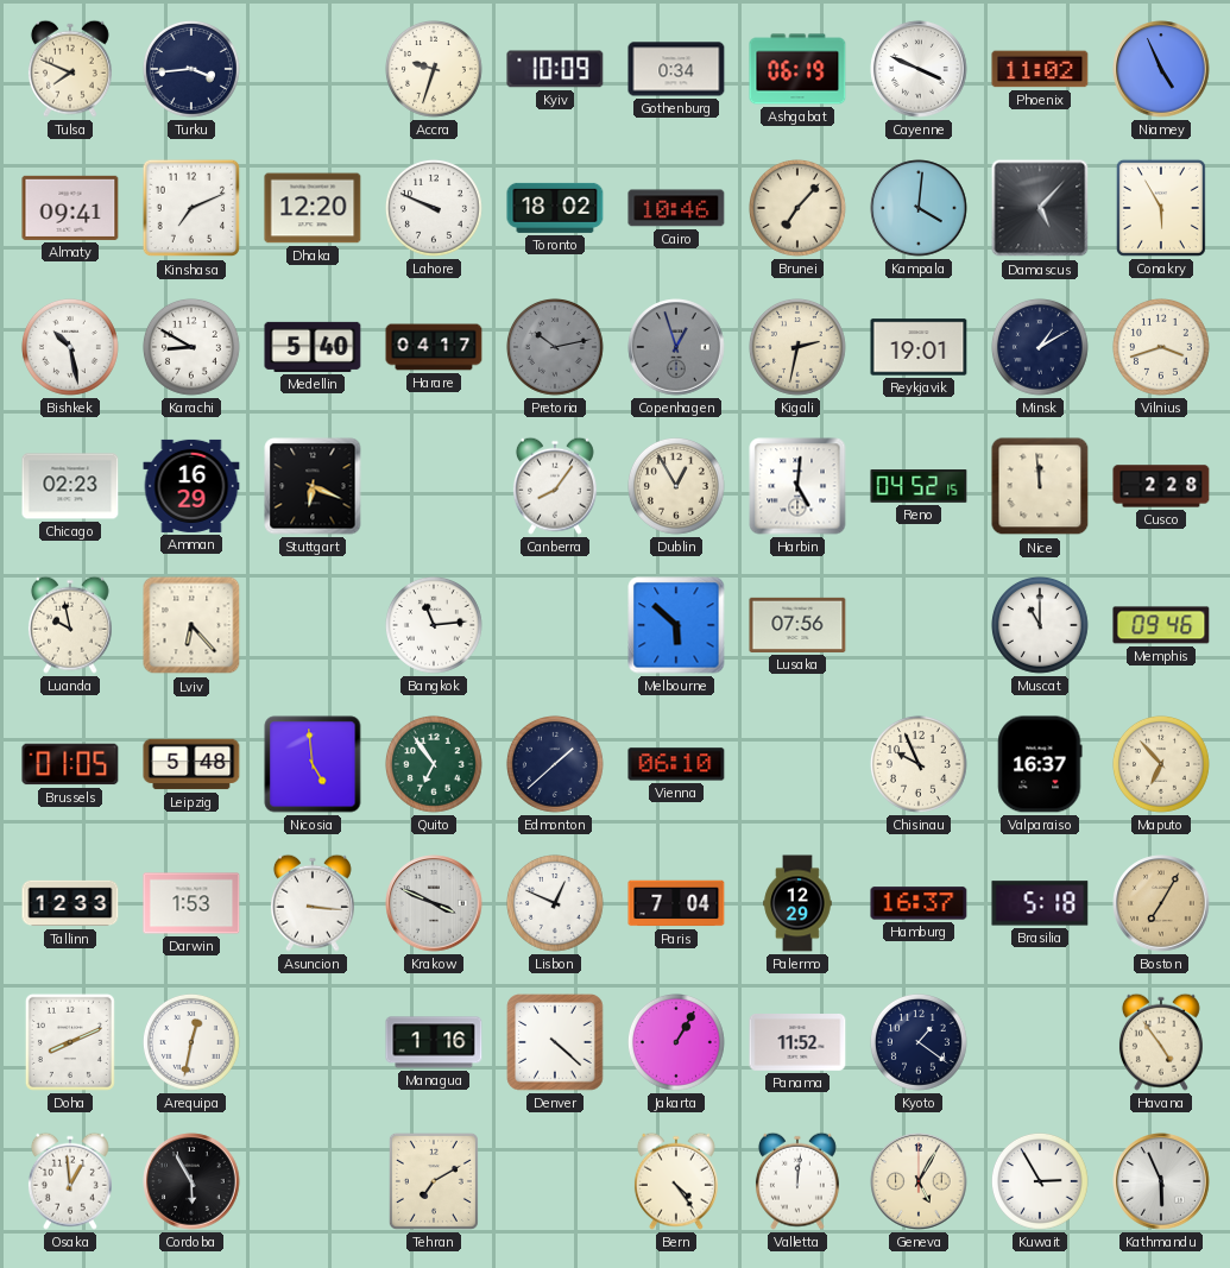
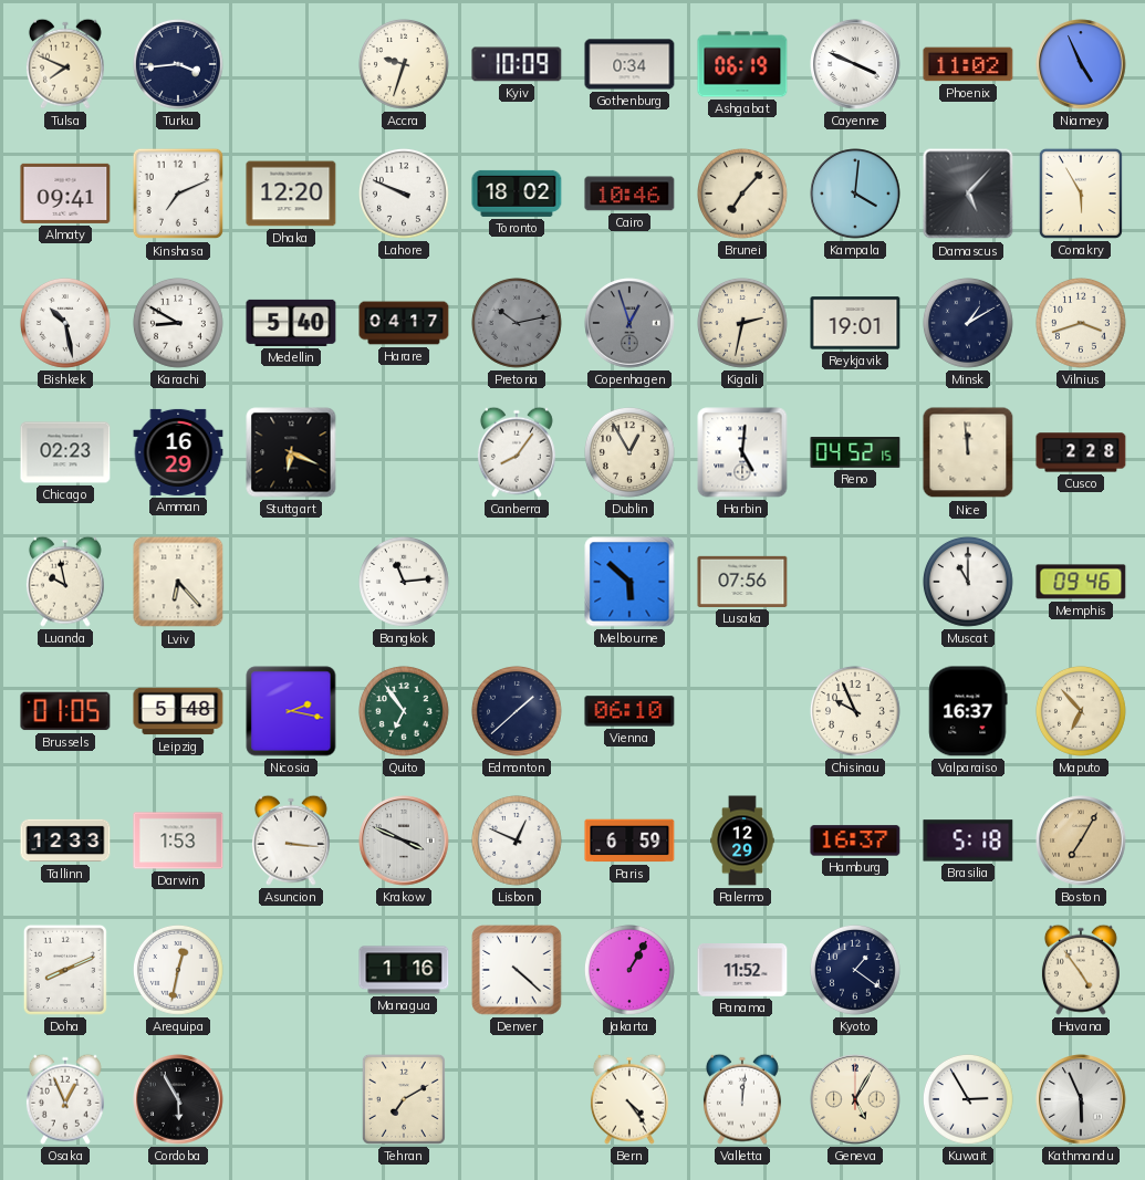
Nicosia: 4:59 -> 2:17
Paris: 7:04 -> 6:59
Osaka: 12:59 -> 12:56
